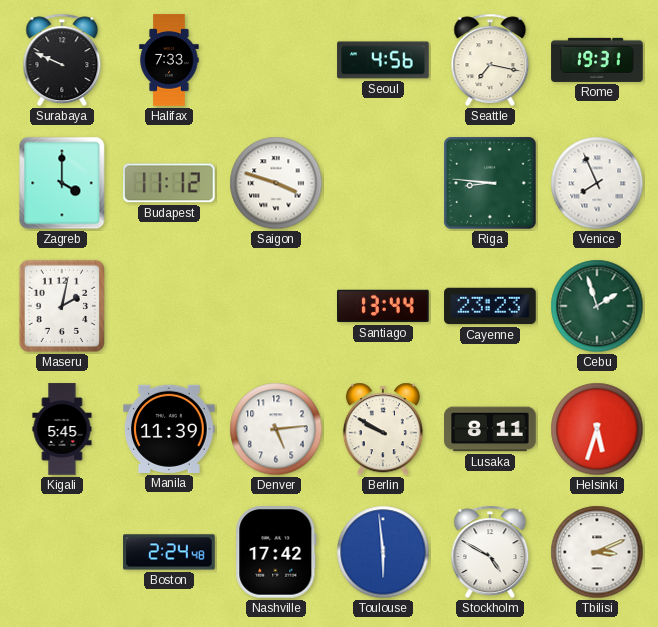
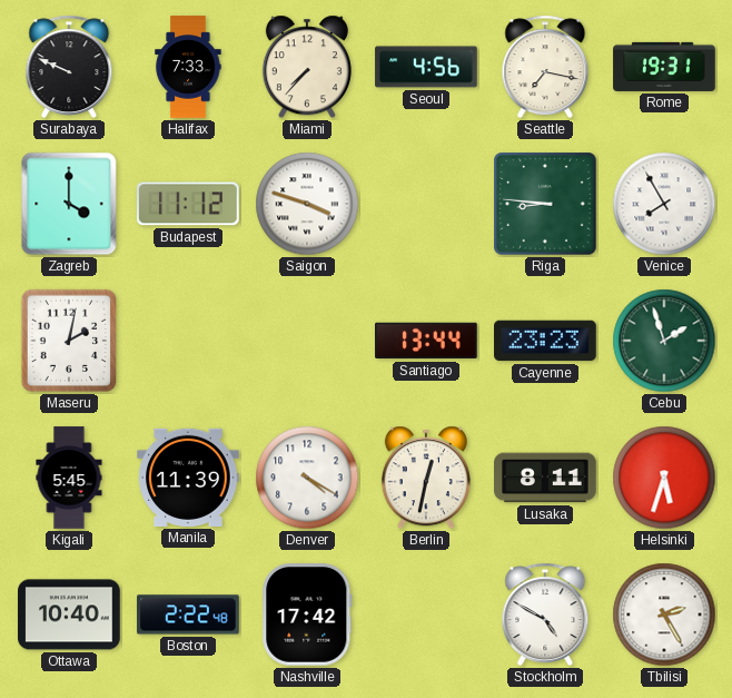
Miami: none -> 7:37
Venice: 7:56 -> 7:55
Denver: 5:14 -> 4:20
Berlin: 9:50 -> 12:32
Ottawa: none -> 10:40
Boston: 2:24 -> 2:22
Toulouse: 5:59 -> none
Tbilisi: 3:11 -> 2:25
